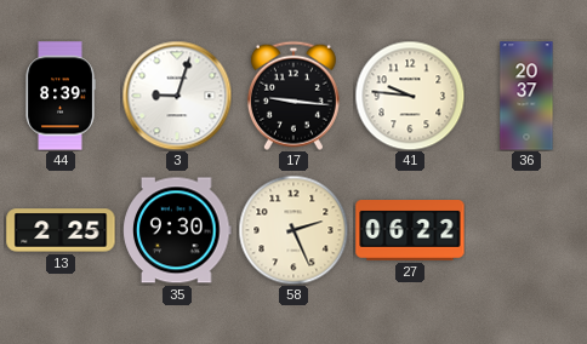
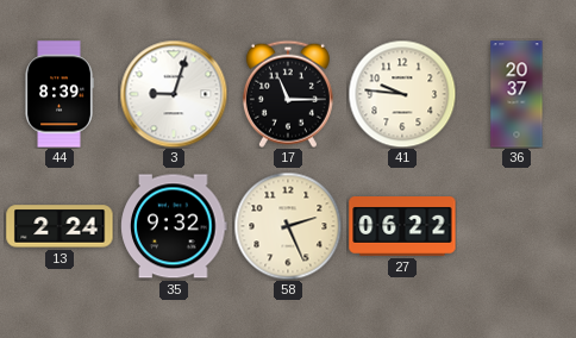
17: 9:16 -> 11:15
13: 2:25 -> 2:24
35: 9:30 -> 9:32
